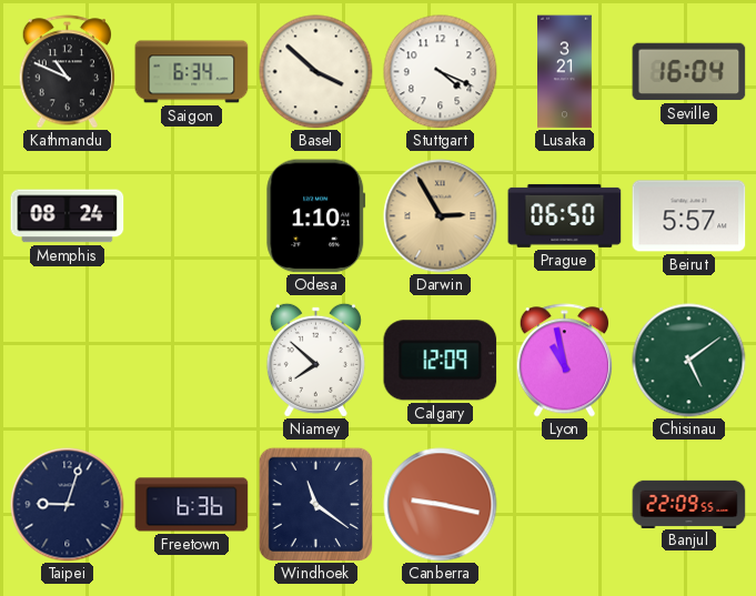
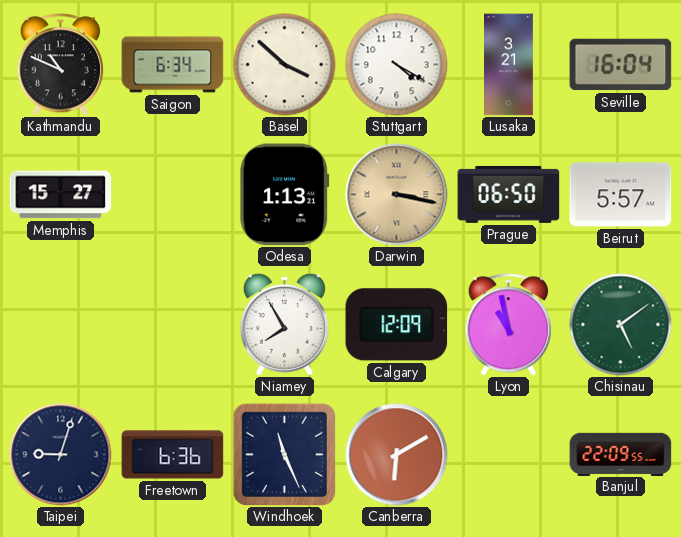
Stuttgart: 4:19 -> 4:20
Memphis: 08:24 -> 15:27
Odesa: 1:10 -> 1:13
Darwin: 2:55 -> 3:17
Niamey: 7:52 -> 7:55
Windhoek: 11:21 -> 11:26
Canberra: 9:17 -> 6:10
